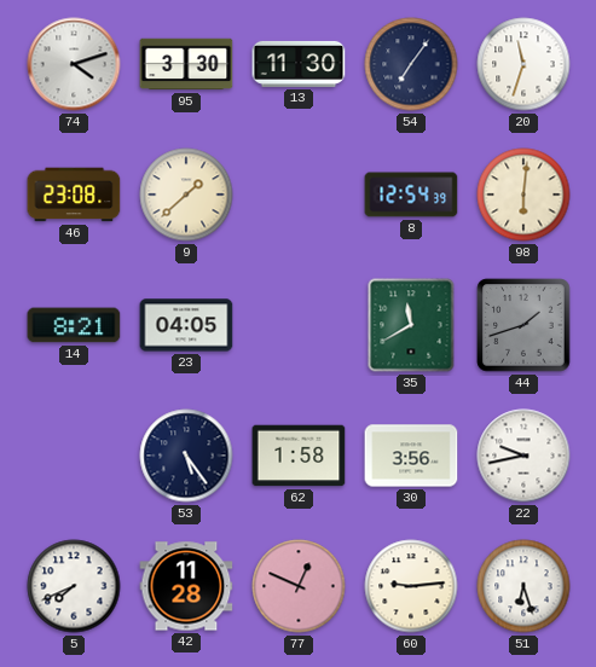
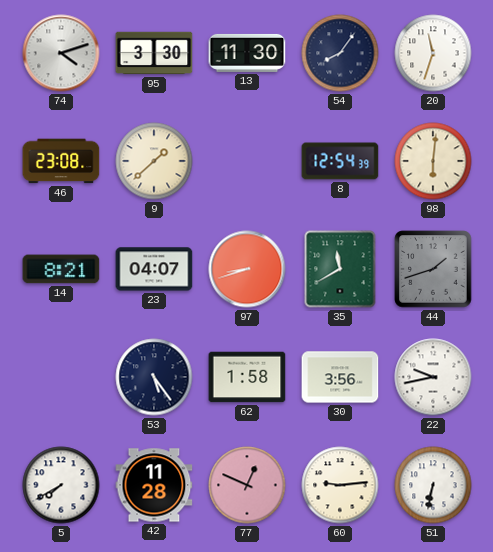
54: 7:06 -> 8:06
23: 04:05 -> 04:07
97: none -> 8:42
5: 7:41 -> 7:40
51: 6:27 -> 6:32
